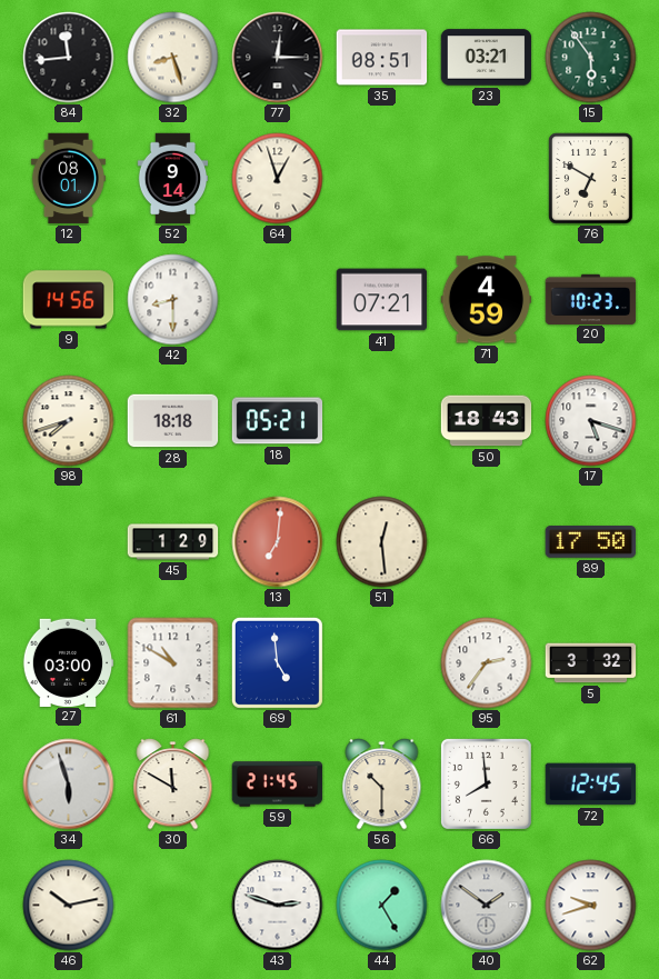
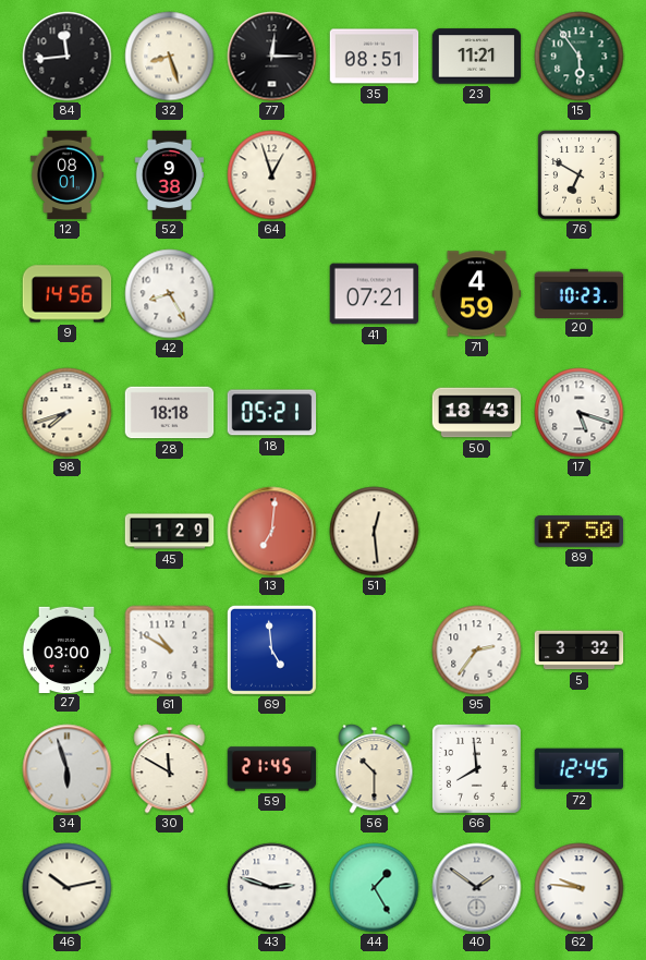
23: 03:21 -> 11:21
52: 9:14 -> 9:38
42: 8:30 -> 8:25
62: 9:42 -> 9:46
